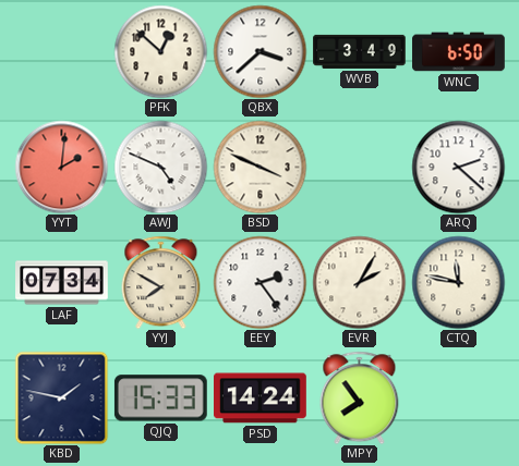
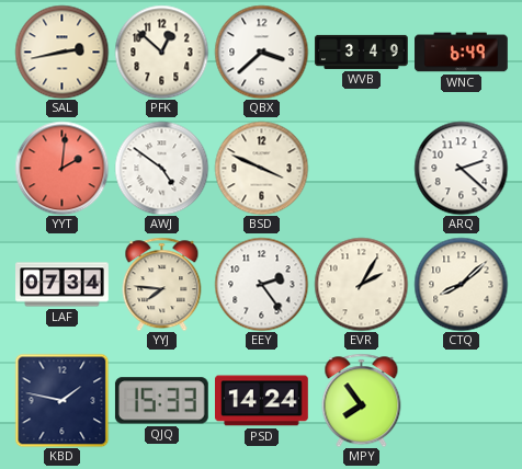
SAL: none -> 2:43
WNC: 6:50 -> 6:49
AWJ: 4:49 -> 4:51
YYJ: 7:50 -> 7:46
CTQ: 11:47 -> 8:08
